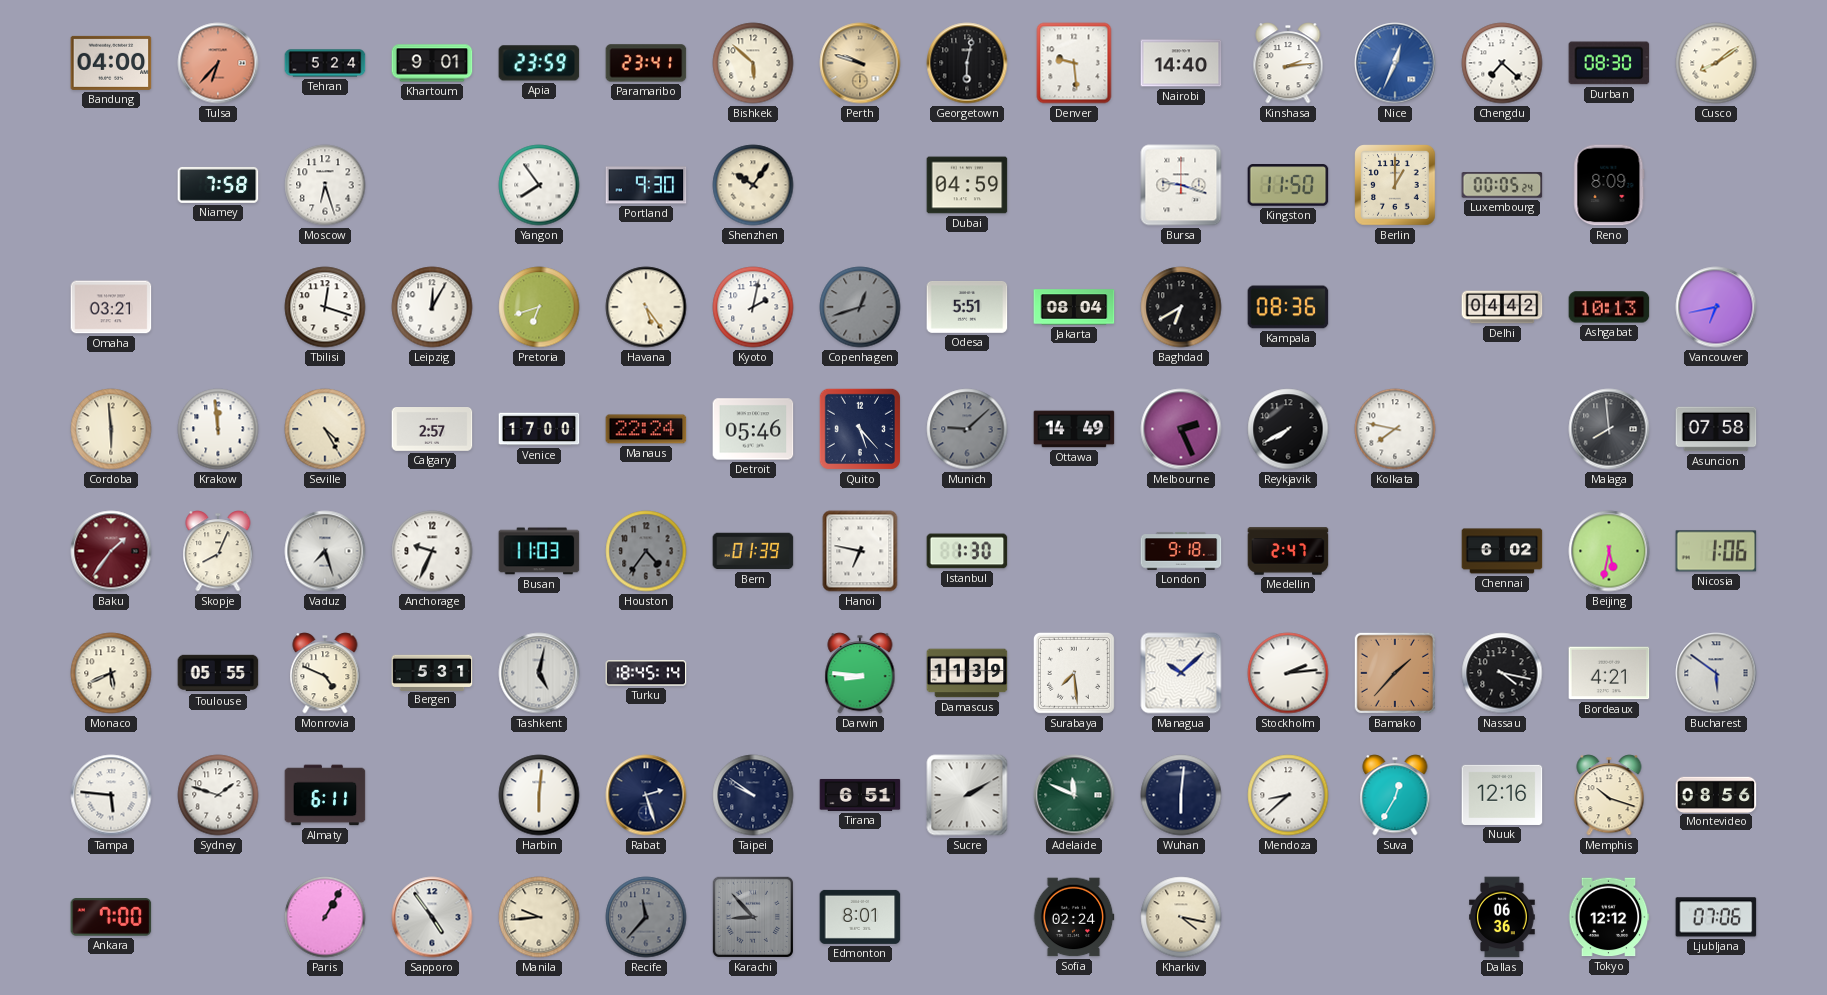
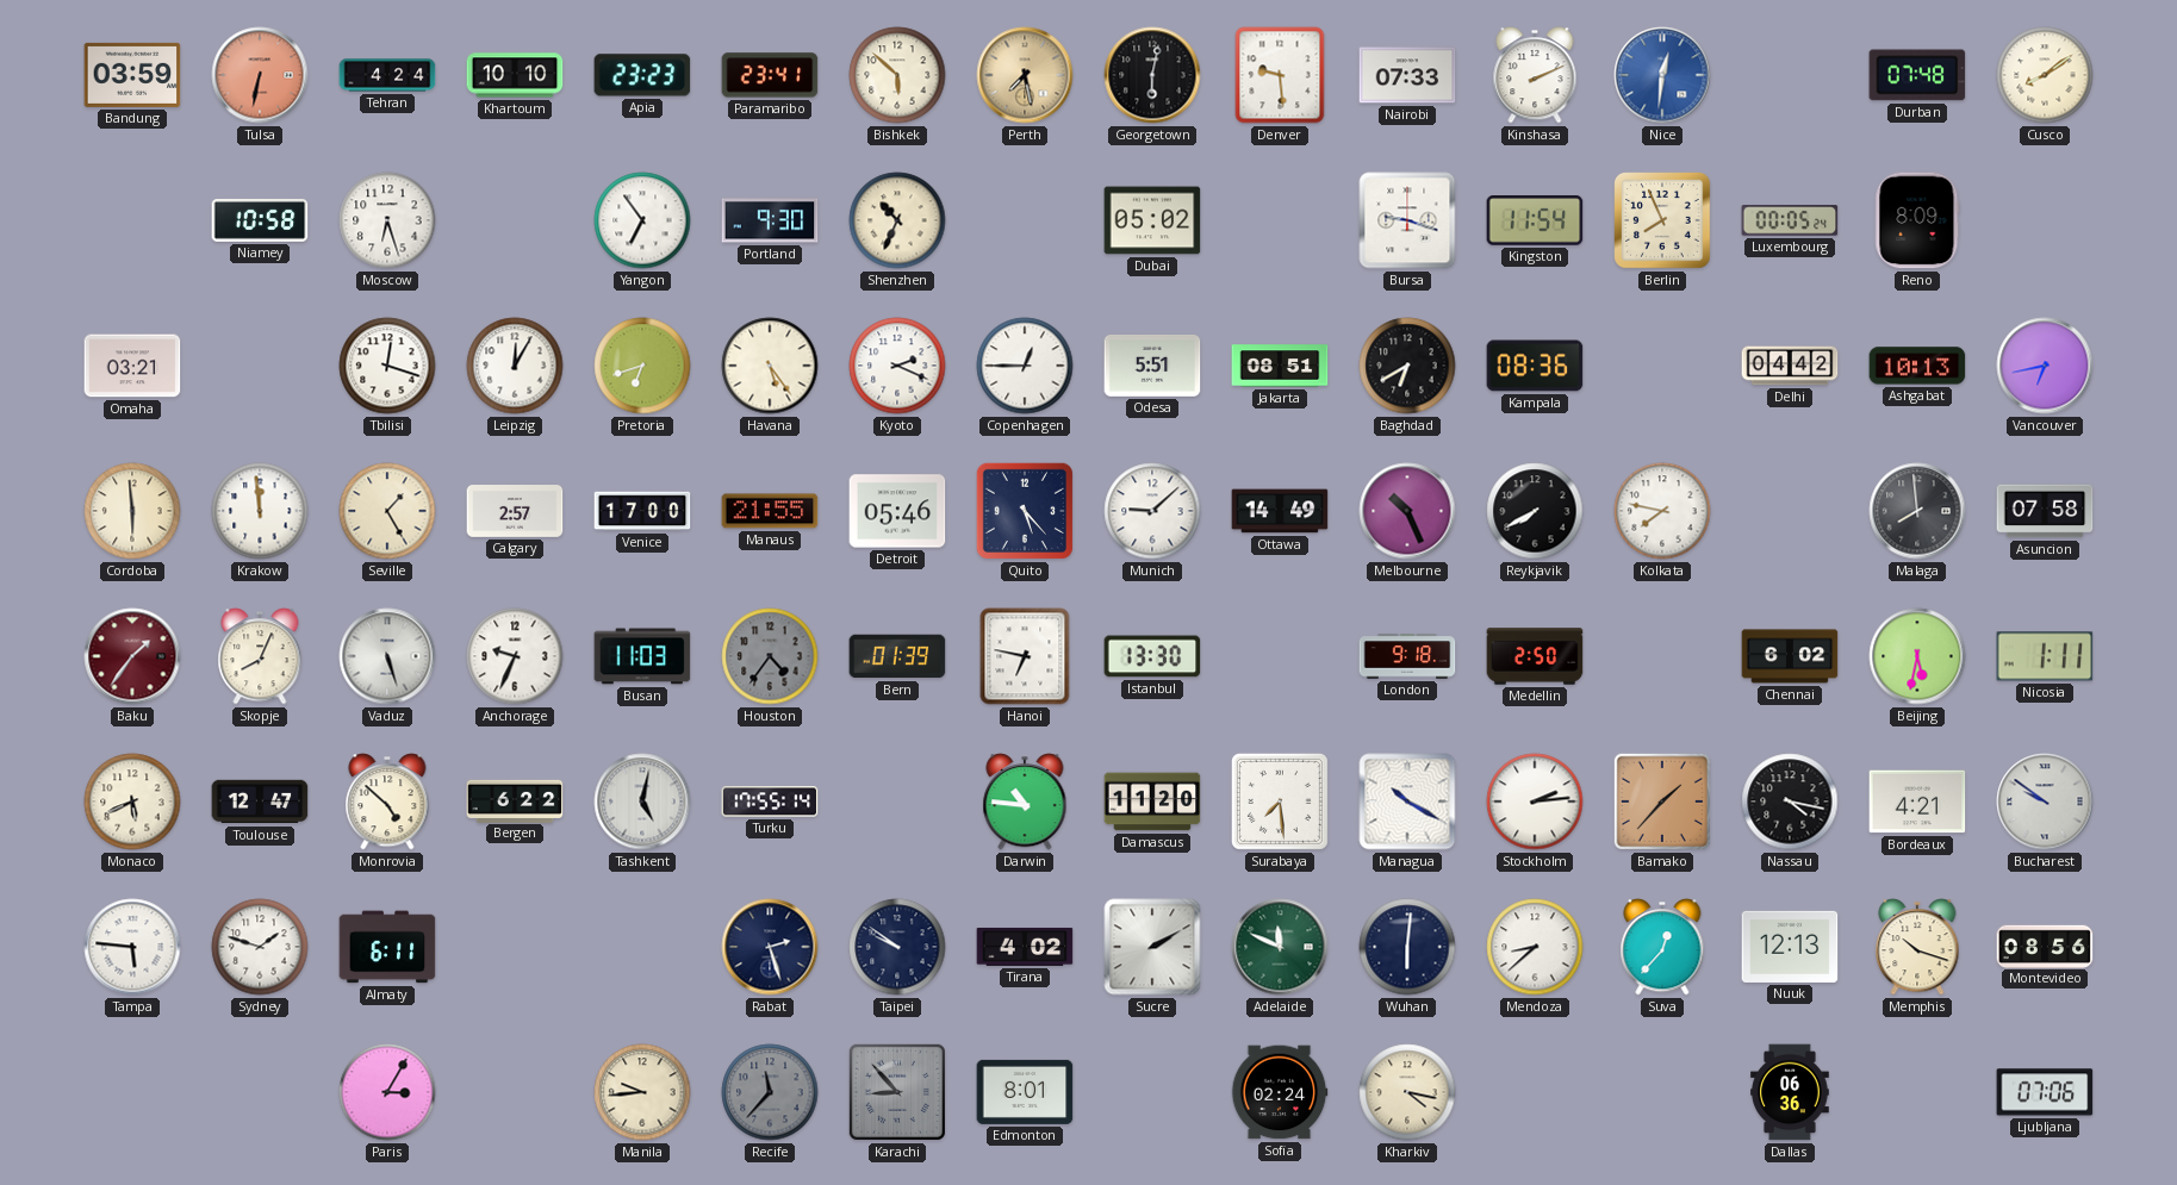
Bandung: 04:00 -> 03:59
Tulsa: 6:37 -> 6:32
Tehran: 5:24 -> 4:24
Khartoum: 9:01 -> 10:10
Apia: 23:59 -> 23:23
Perth: 9:48 -> 7:28
Nairobi: 14:40 -> 07:33
Kinshasa: 2:14 -> 2:11
Nice: 12:34 -> 12:31
Chengdu: 7:22 -> none
Durban: 08:30 -> 07:48
Niamey: 7:58 -> 10:58
Yangon: 7:54 -> 6:54
Shenzhen: 10:06 -> 10:34
Dubai: 04:59 -> 05:02
Kingston: 11:50 -> 11:54
Berlin: 1:00 -> 7:56
Kyoto: 2:02 -> 2:19
Copenhagen: 12:42 -> 12:45
Copenhagen dial: grey -> white
Jakarta: 08:04 -> 08:51
Seville: 4:25 -> 1:25
Manaus: 22:24 -> 21:55
Munich dial: grey -> white
Melbourne: 2:26 -> 10:26
Vaduz: 7:27 -> 5:27
Istanbul: 1:30 -> 13:30
Medellin: 2:47 -> 2:50
Nicosia: 1:06 -> 1:11
Toulouse: 05:55 -> 12:47
Monrovia: 4:49 -> 4:52
Bergen: 5:31 -> 6:22
Turku: 18:45 -> 17:55
Darwin: 8:46 -> 10:46
Damascus: 11:39 -> 11:20
Managua: 10:08 -> 10:20
Bucharest: 5:51 -> 9:51
Harbin: 6:01 -> none
Tirana: 6:51 -> 4:02
Suva: 12:35 -> 12:37
Nuuk: 12:16 -> 12:13
Ankara: 7:00 -> none
Paris: 1:05 -> 3:05
Sapporo: 4:54 -> none
Tokyo: 12:12 -> none
